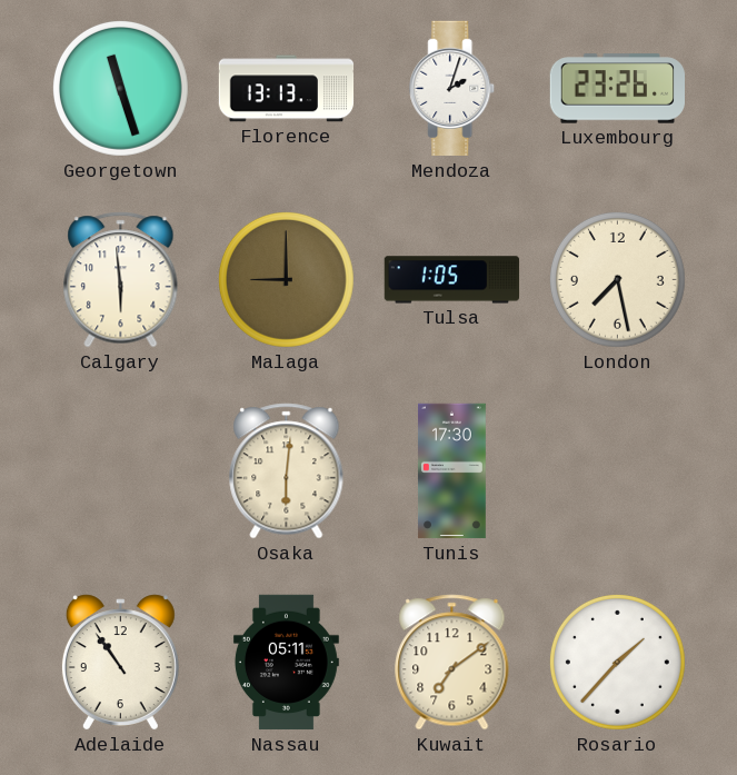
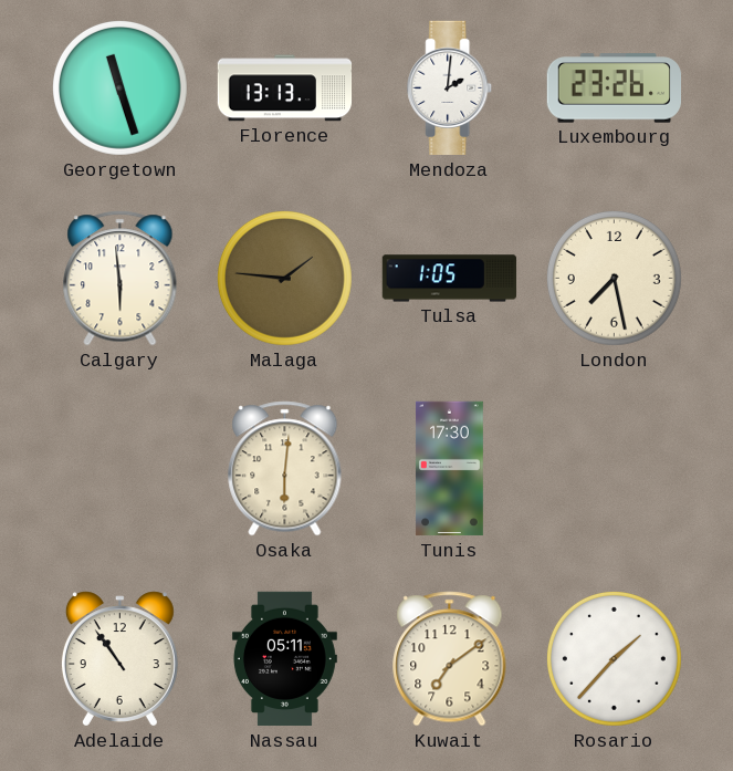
Mendoza: 2:03 -> 2:01
Malaga: 9:00 -> 1:46
